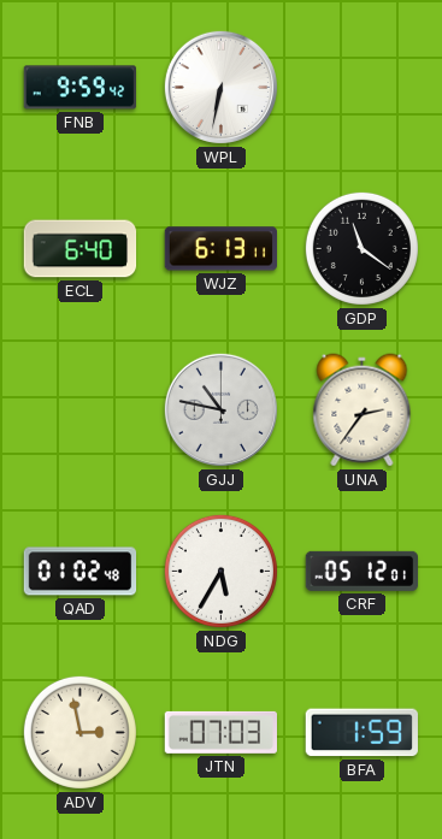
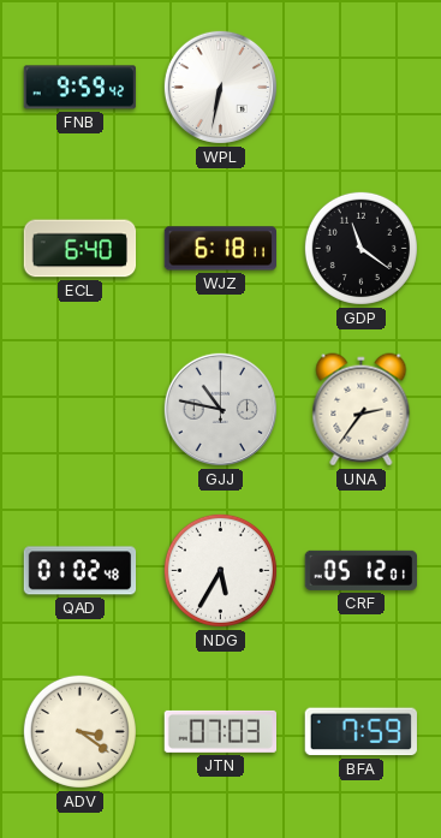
WJZ: 6:13 -> 6:18
ADV: 2:58 -> 3:21
BFA: 1:59 -> 7:59
